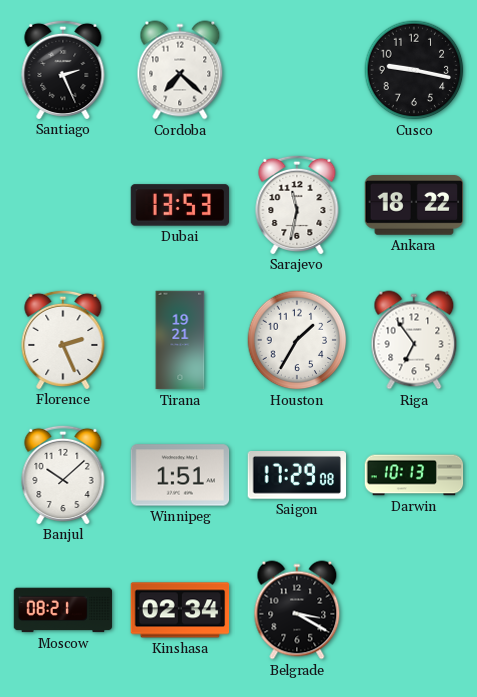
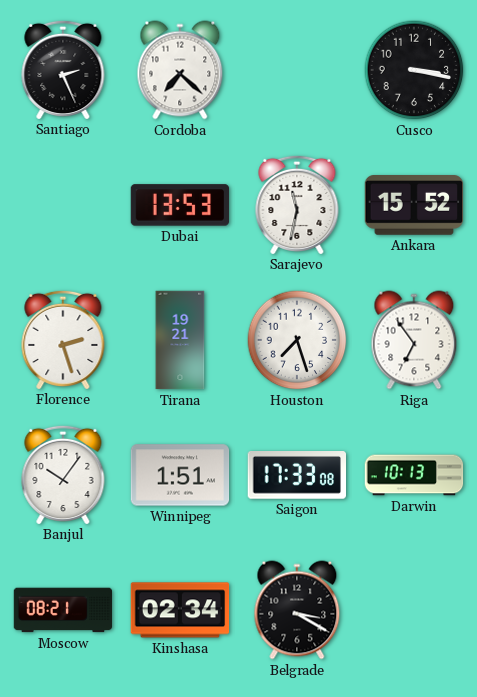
Cusco: 9:17 -> 3:17
Ankara: 18:22 -> 15:52
Florence: 2:26 -> 2:27
Houston: 1:35 -> 7:27
Banjul: 10:08 -> 10:06
Saigon: 17:29 -> 17:33
